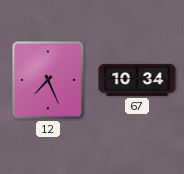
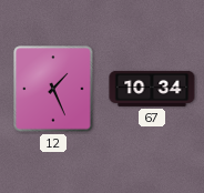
12: 7:26 -> 1:26
